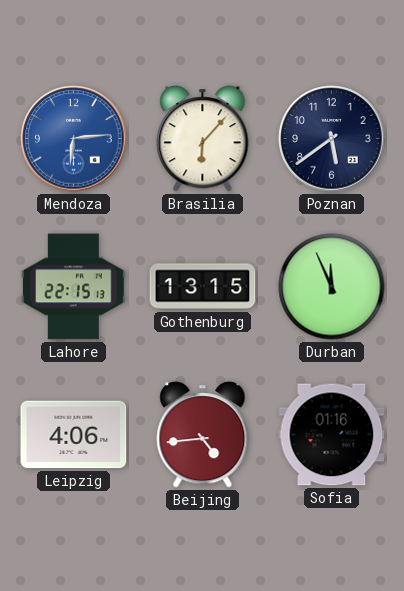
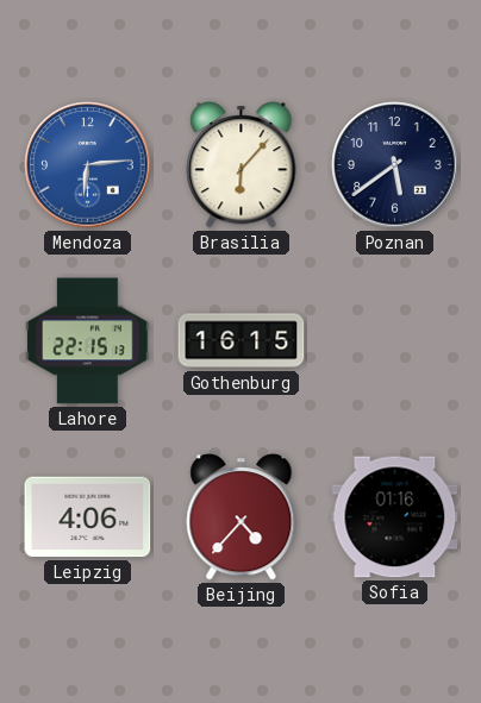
Gothenburg: 13:15 -> 16:15
Durban: 11:56 -> none
Beijing: 4:44 -> 4:37
